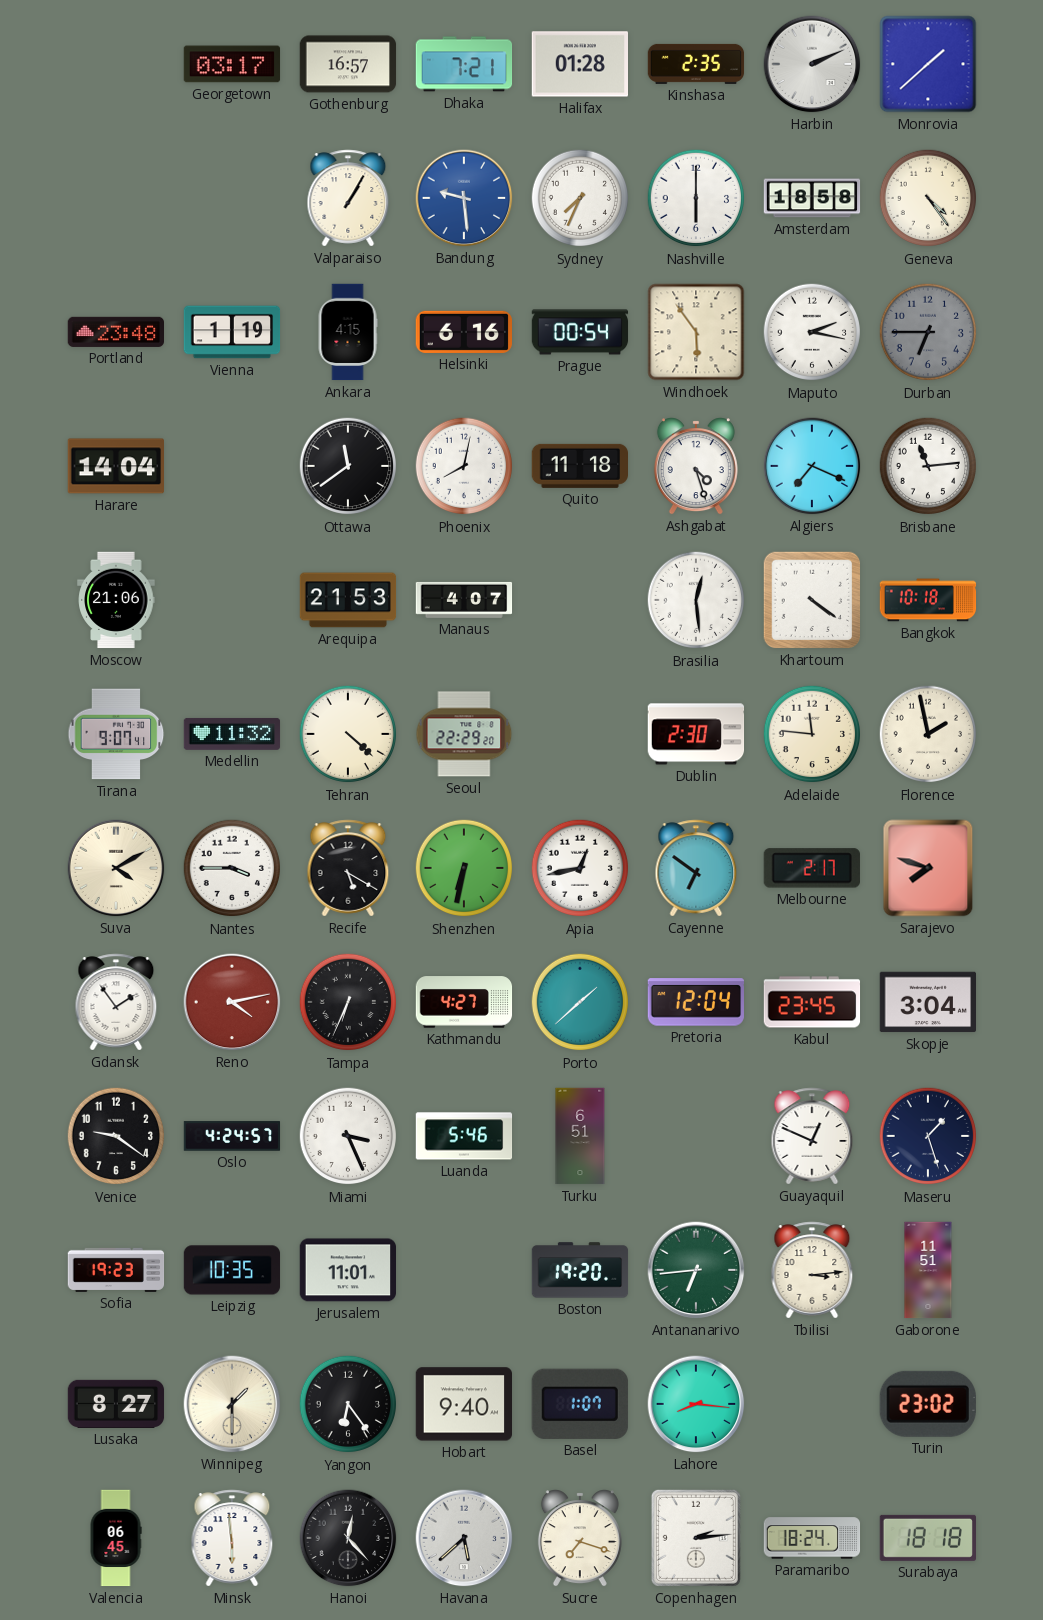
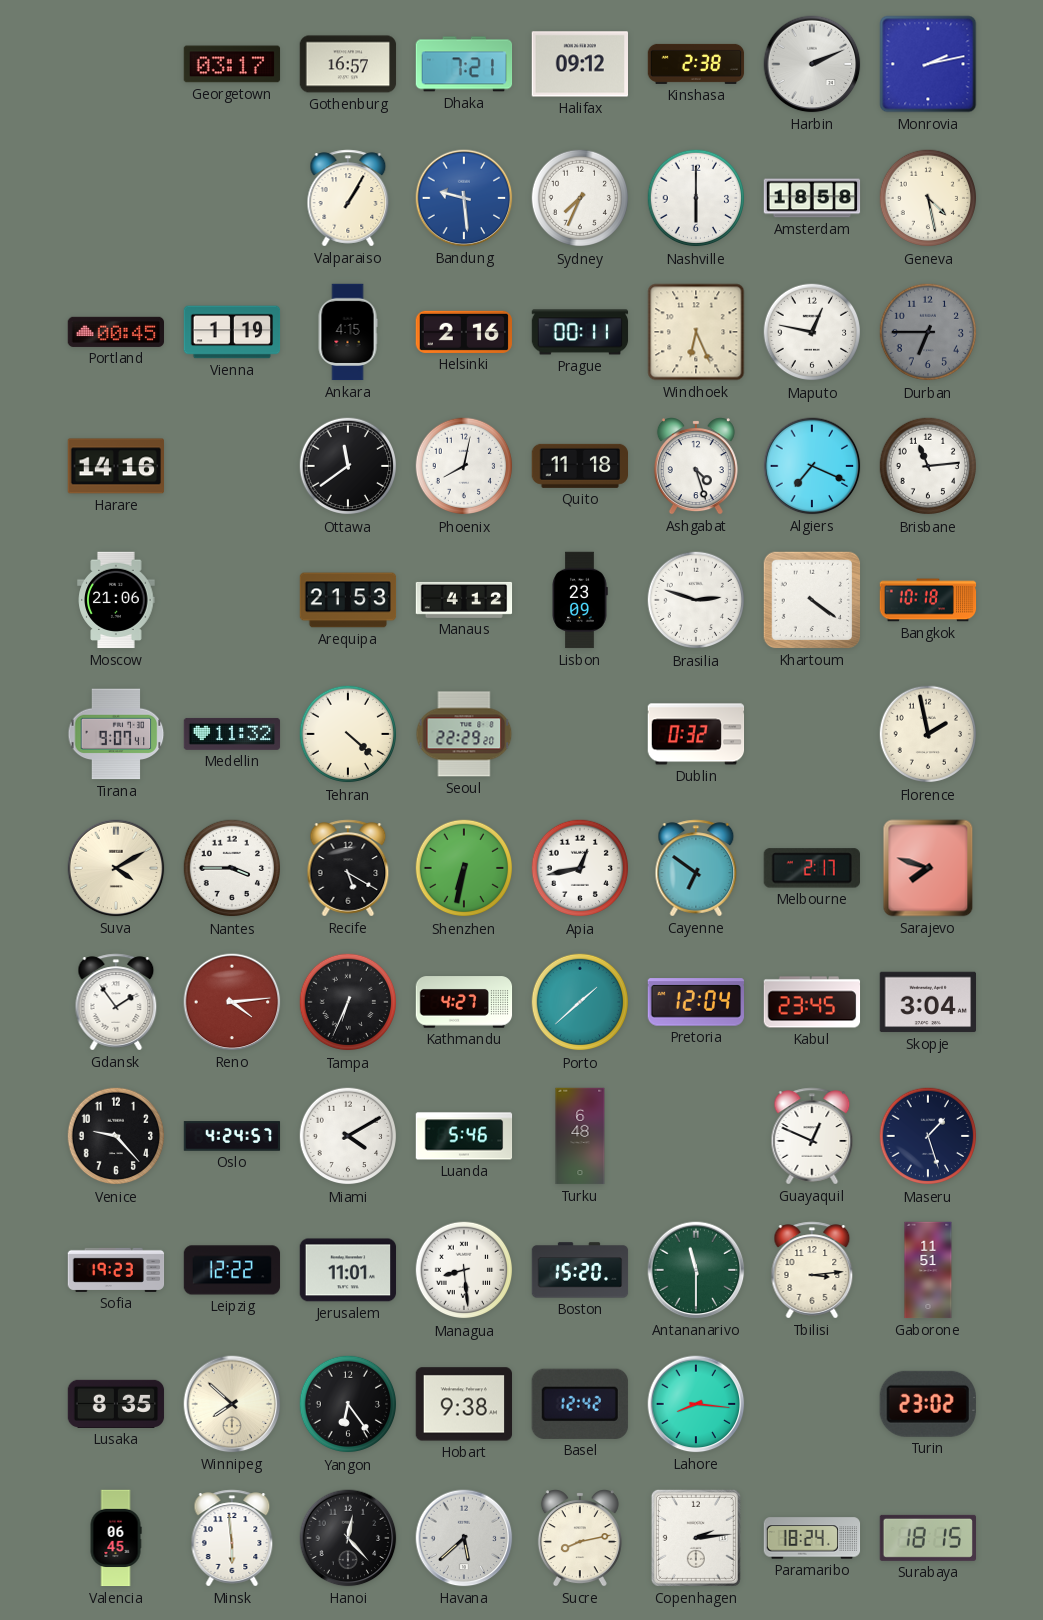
Halifax: 01:28 -> 09:12
Kinshasa: 2:35 -> 2:38
Monrovia: 1:38 -> 2:13
Geneva: 4:24 -> 4:28
Portland: 23:48 -> 00:45
Helsinki: 6:16 -> 2:16
Prague: 00:54 -> 00:11
Windhoek: 5:54 -> 6:26
Maputo: 2:17 -> 12:47
Harare: 14:04 -> 14:16
Manaus: 4:07 -> 4:12
Lisbon: none -> 23:09
Brasilia: 12:29 -> 2:48
Dublin: 2:30 -> 0:32
Adelaide: 11:46 -> none
Reno: 4:13 -> 4:14
Venice: 9:21 -> 9:23
Miami: 3:26 -> 4:10
Turku: 6:51 -> 6:48
Leipzig: 10:35 -> 12:22
Managua: none -> 8:29
Boston: 19:20 -> 15:20
Antananarivo: 6:44 -> 11:30
Lusaka: 8:27 -> 8:35
Winnipeg: 1:30 -> 7:52
Hobart: 9:40 -> 9:38
Basel: 1:07 -> 12:42
Sucre: 7:18 -> 8:13
Surabaya: 18:18 -> 18:15
